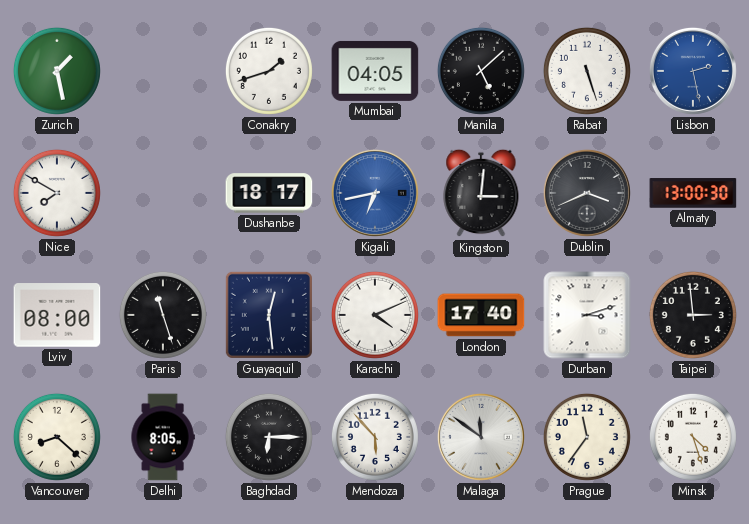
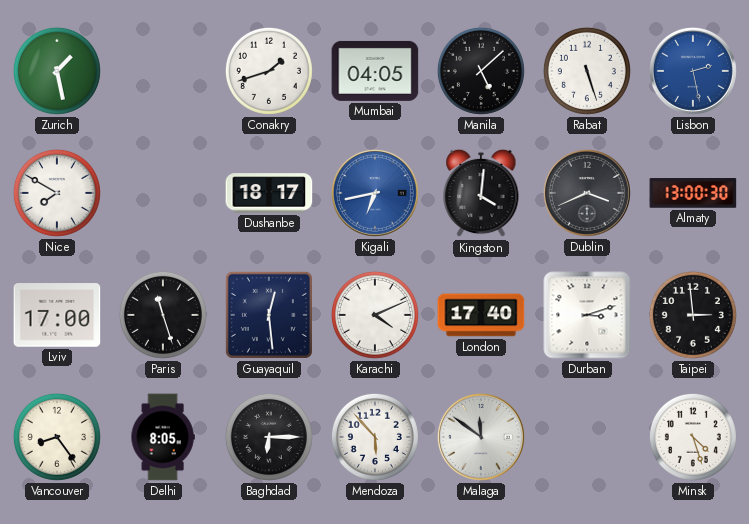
Kingston: 3:01 -> 4:01
Lviv: 08:00 -> 17:00
Vancouver: 8:22 -> 8:24
Prague: 11:36 -> none
